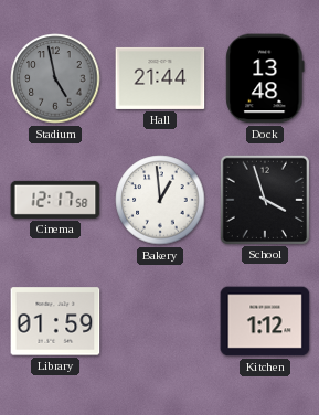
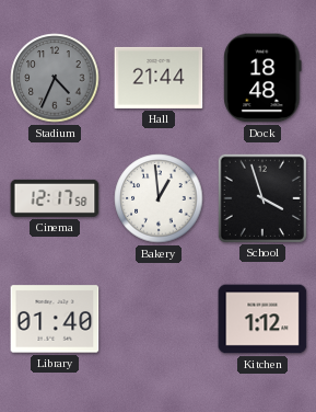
Stadium: 4:58 -> 4:34
Dock: 13:48 -> 18:48
Library: 01:59 -> 01:40
